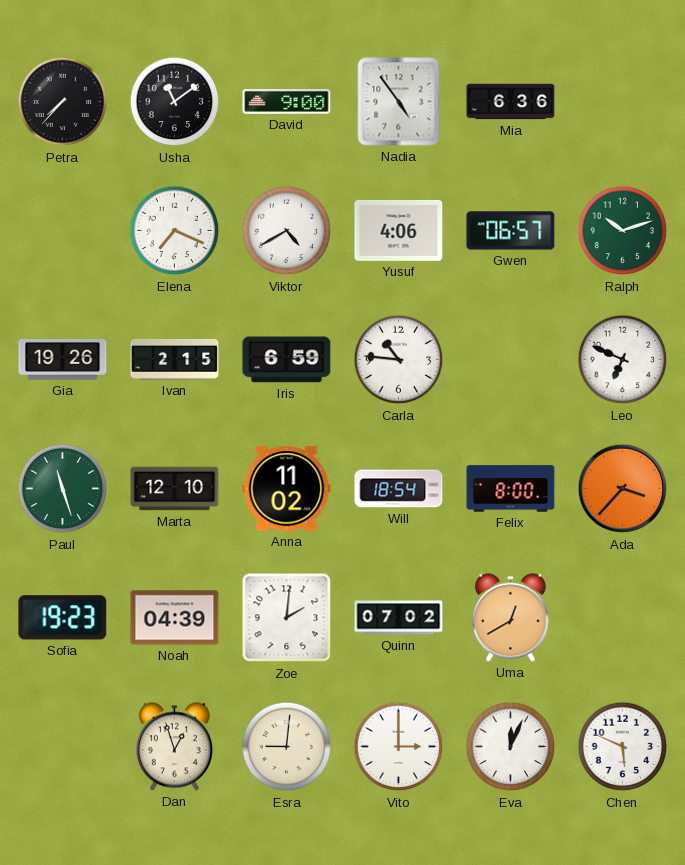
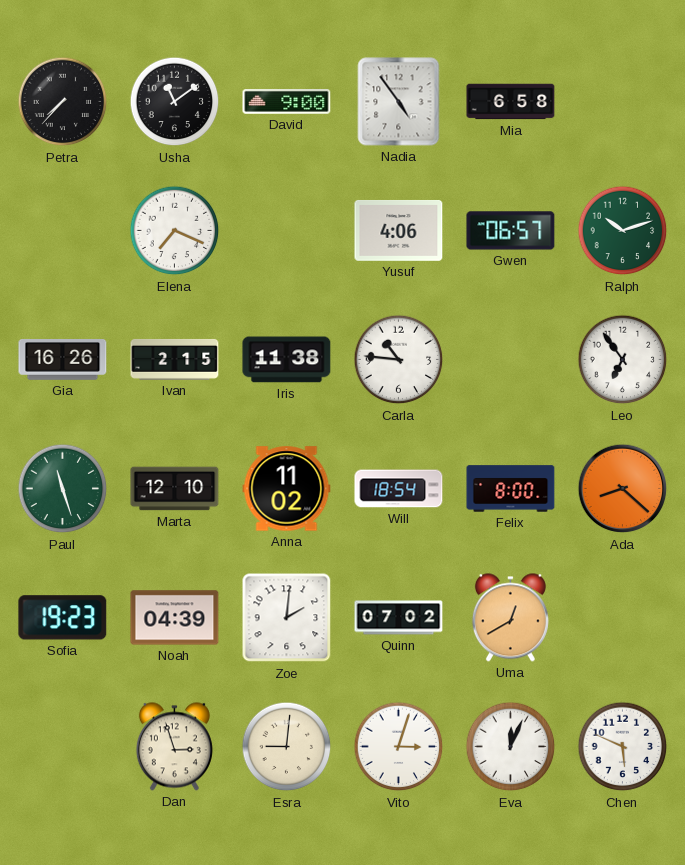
Mia: 6:36 -> 6:58
Viktor: 4:40 -> none
Gia: 19:26 -> 16:26
Iris: 6:59 -> 11:38
Leo: 6:49 -> 6:54
Ada: 3:37 -> 8:22
Dan: 12:57 -> 2:57
Vito: 3:00 -> 3:03
